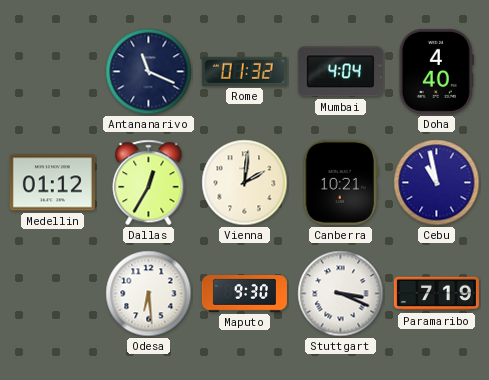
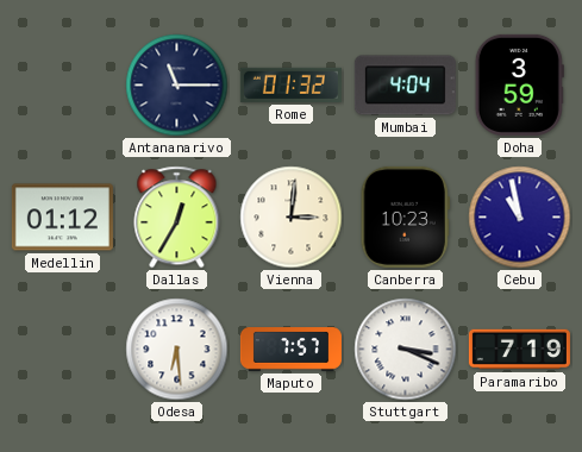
Antananarivo: 11:19 -> 11:15
Doha: 4:40 -> 3:59
Vienna: 2:01 -> 3:01
Canberra: 10:21 -> 10:23
Maputo: 9:30 -> 7:57
